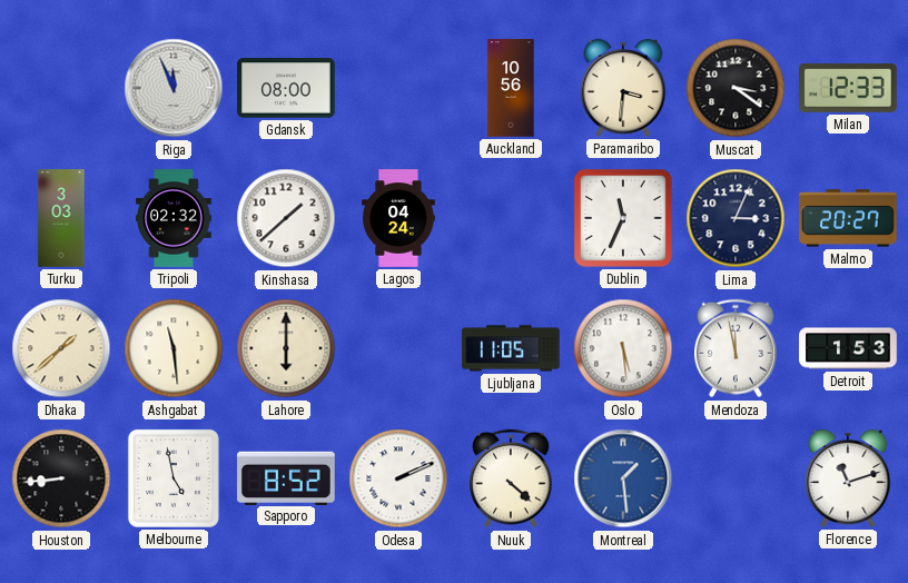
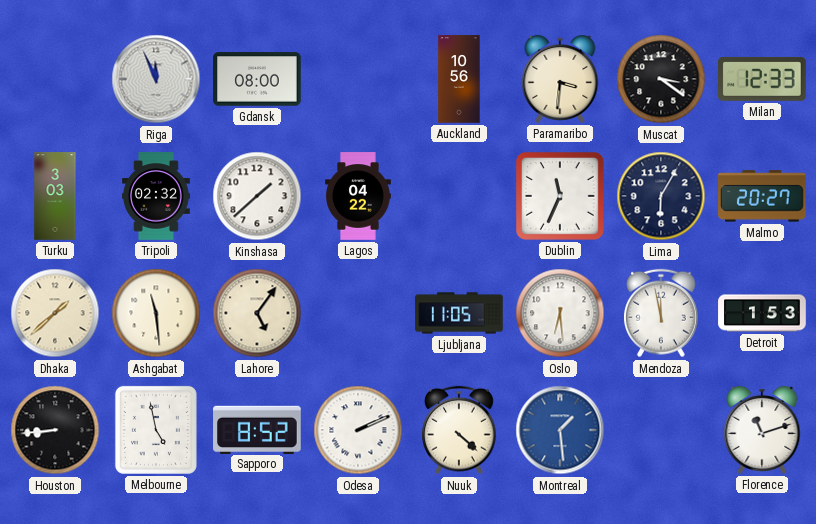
Lagos: 04:24 -> 04:22
Lima: 3:04 -> 6:05
Lahore: 6:00 -> 5:06
Oslo: 5:29 -> 6:29
